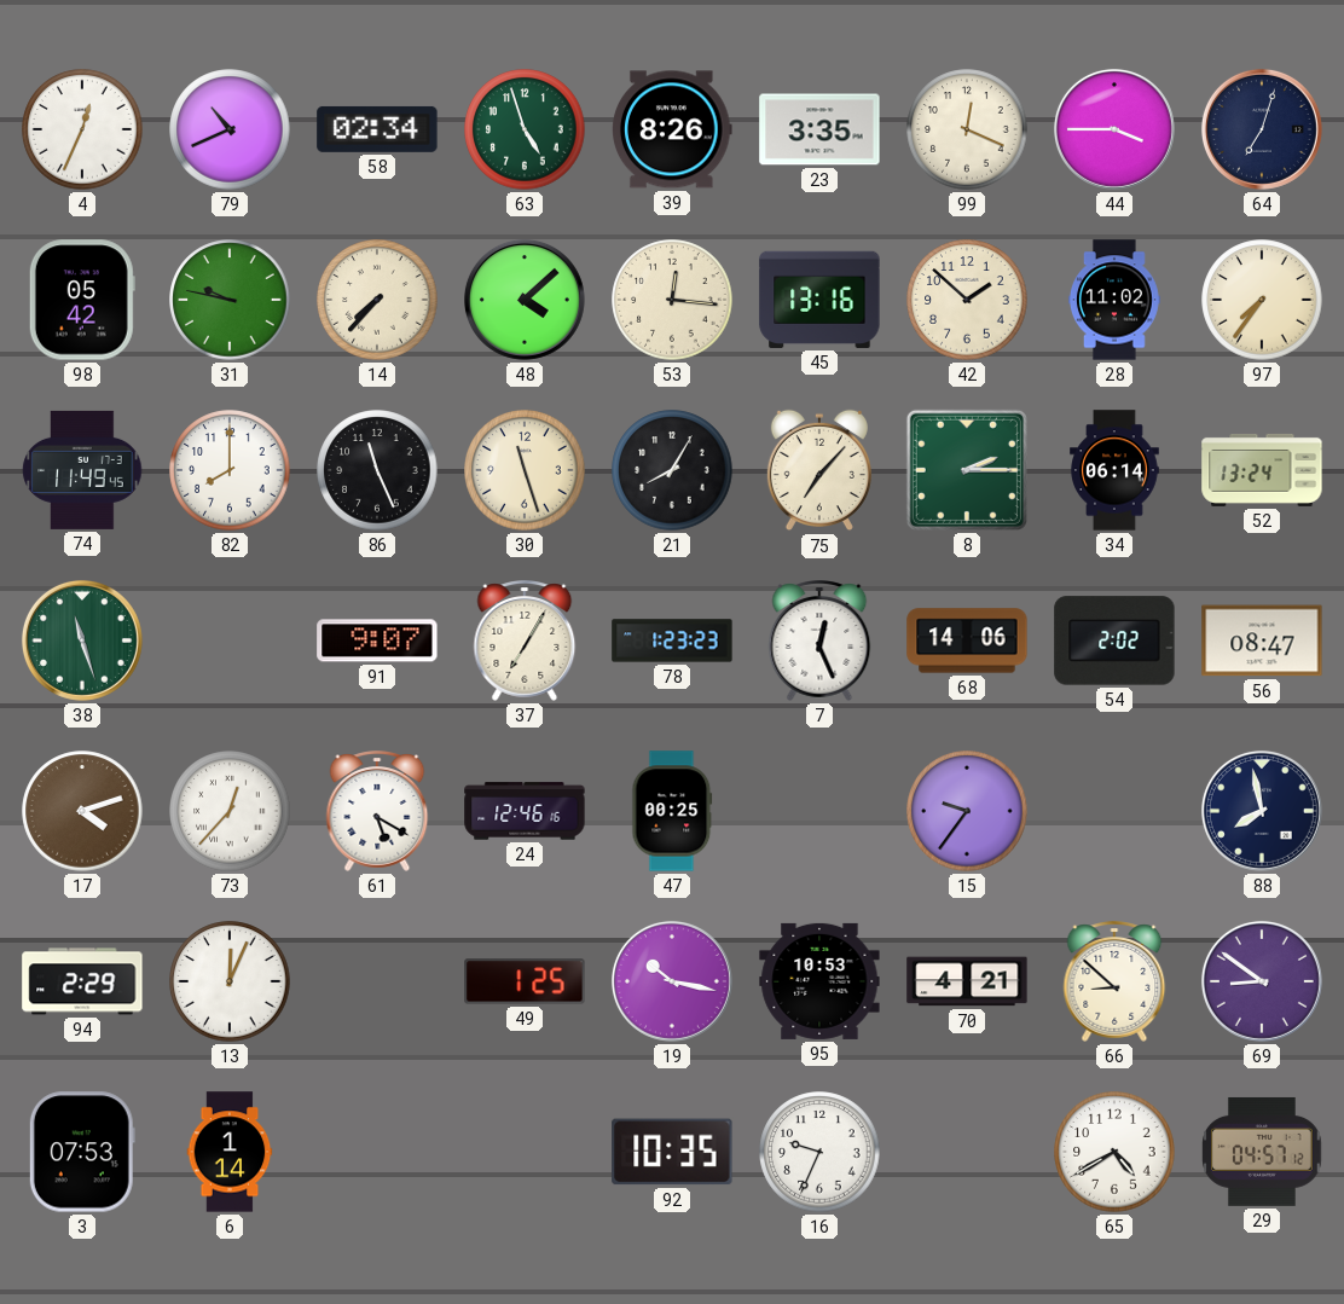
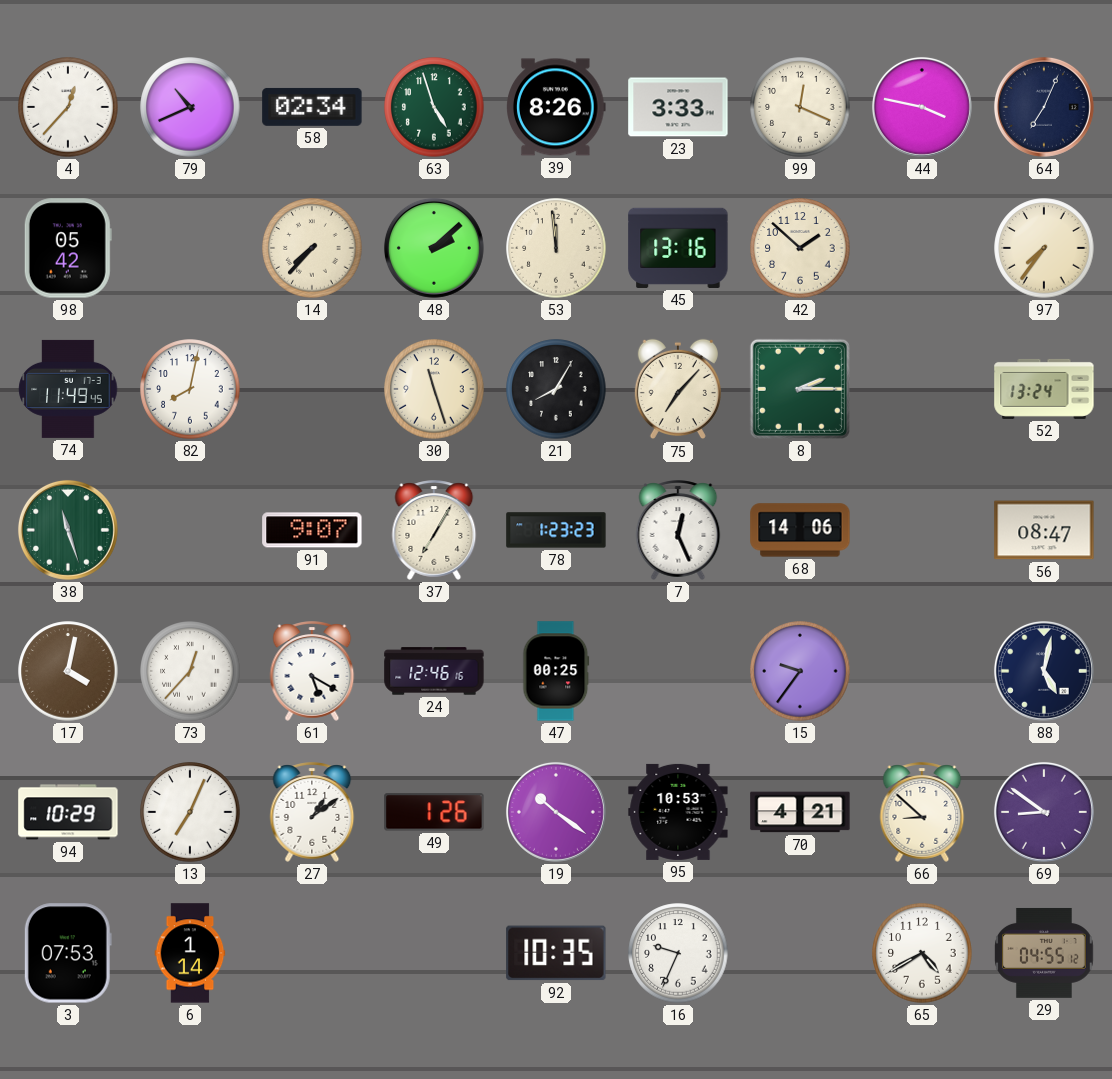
4: 12:34 -> 12:37
23: 3:35 -> 3:33
44: 3:45 -> 3:47
64: 7:03 -> 7:04
31: 9:47 -> none
48: 4:08 -> 2:08
53: 12:16 -> 11:59
28: 11:02 -> none
82: 8:00 -> 8:02
86: 11:26 -> none
34: 06:14 -> none
54: 2:02 -> none
17: 4:12 -> 4:02
88: 7:58 -> 5:02
94: 2:29 -> 10:29
13: 12:04 -> 7:04
27: none -> 1:09
49: 1:25 -> 1:26
19: 10:17 -> 10:21
29: 04:57 -> 04:55
